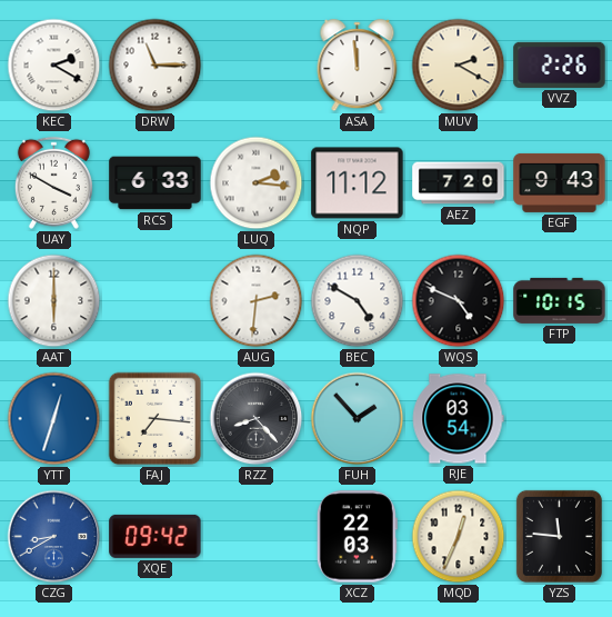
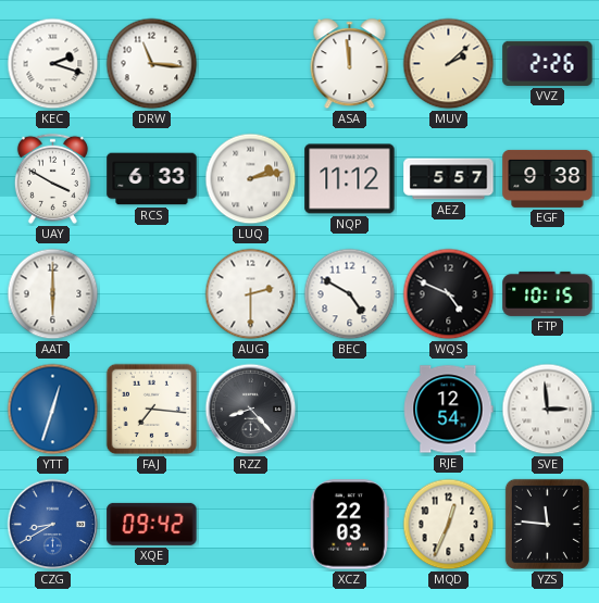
KEC: 2:20 -> 2:18
DRW: 11:15 -> 11:16
MUV: 2:20 -> 2:08
LUQ: 2:16 -> 2:13
AEZ: 7:20 -> 5:57
EGF: 9:43 -> 9:38
AUG: 2:31 -> 2:30
FUH: 1:53 -> none
RJE: 03:54 -> 12:54
SVE: none -> 2:59
